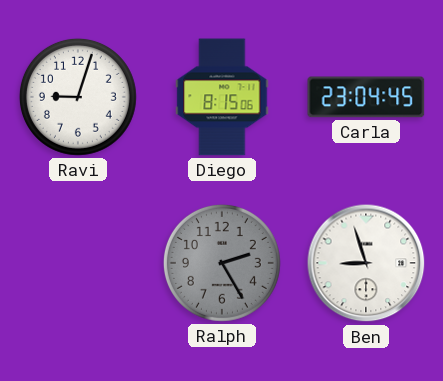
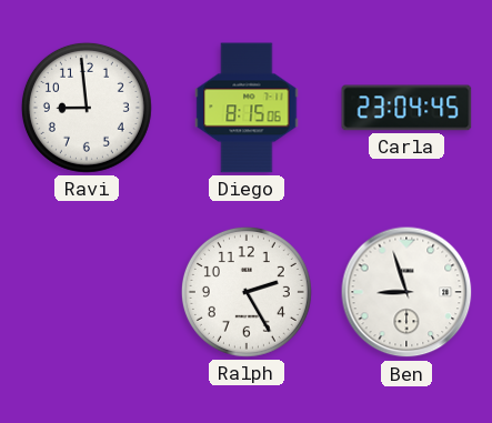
Ravi: 9:03 -> 8:59
Ralph dial: grey -> white
